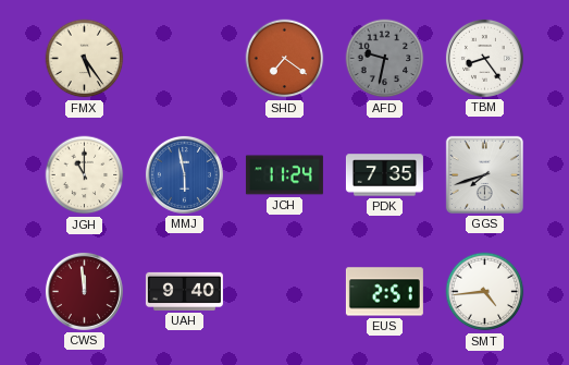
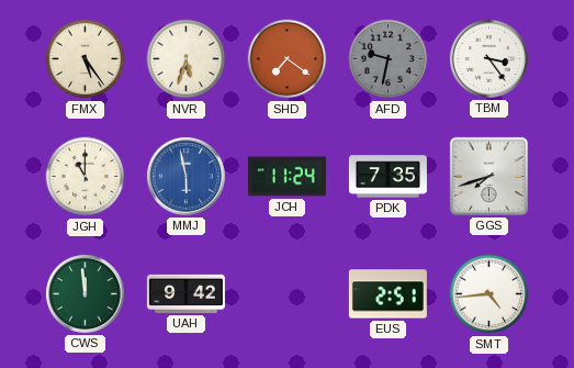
NVR: none -> 5:33
TBM: 8:24 -> 3:24
CWS dial: burgundy -> green
UAH: 9:40 -> 9:42
